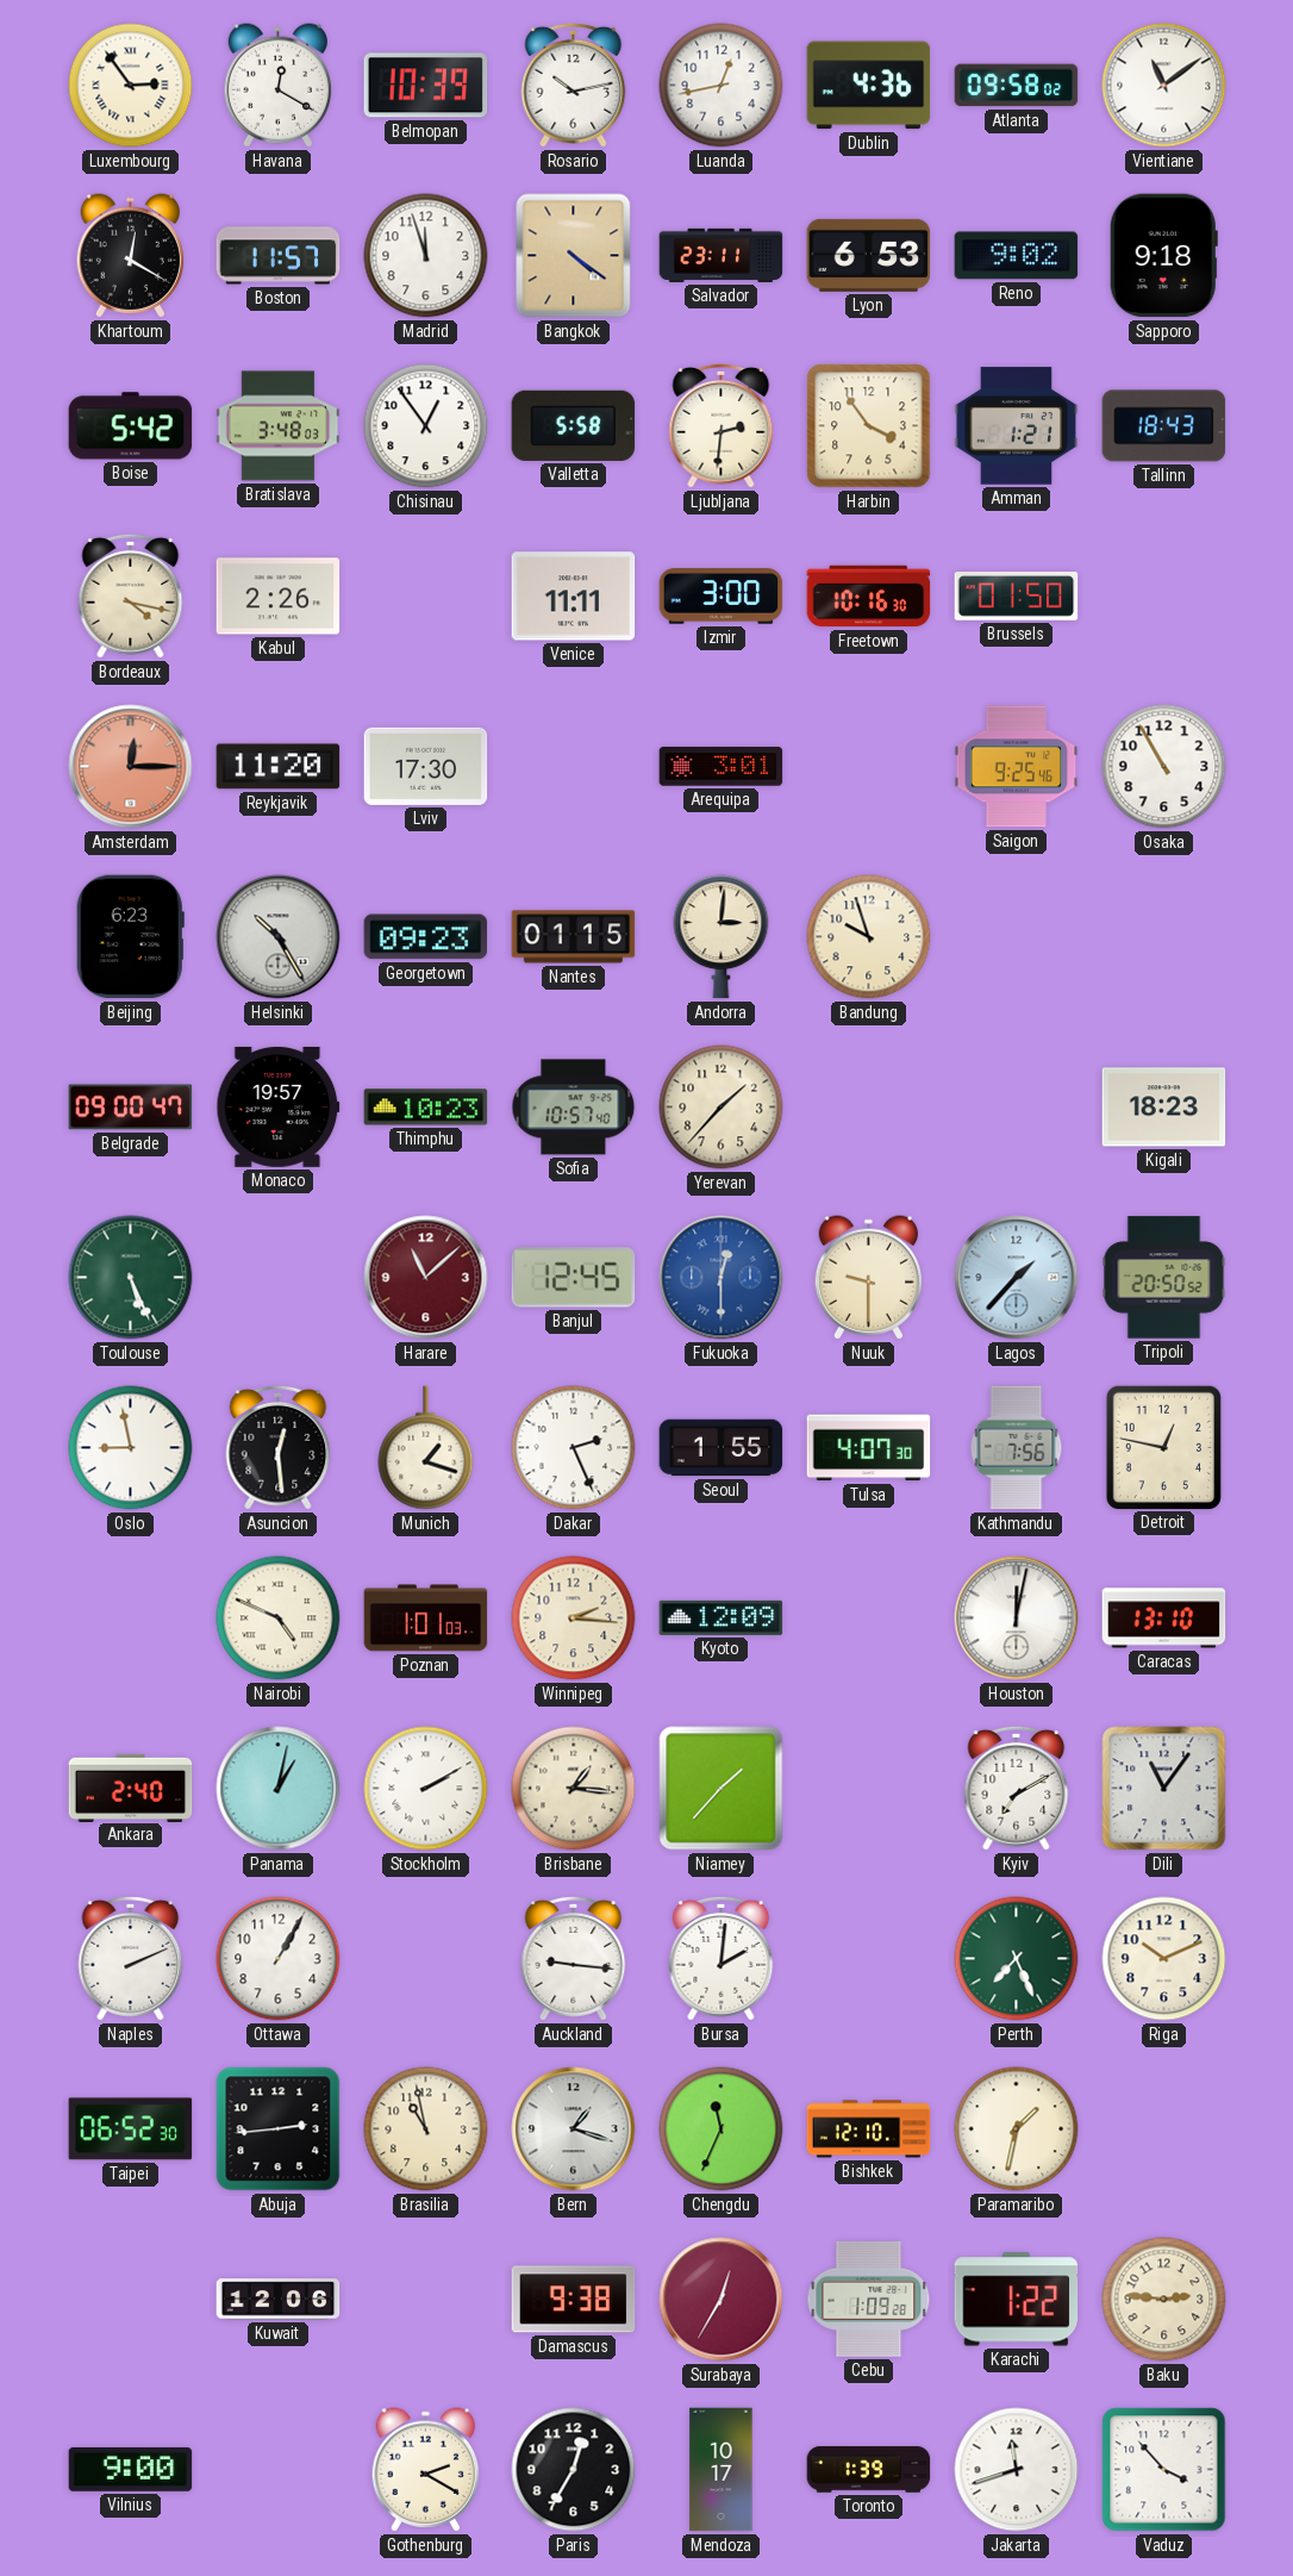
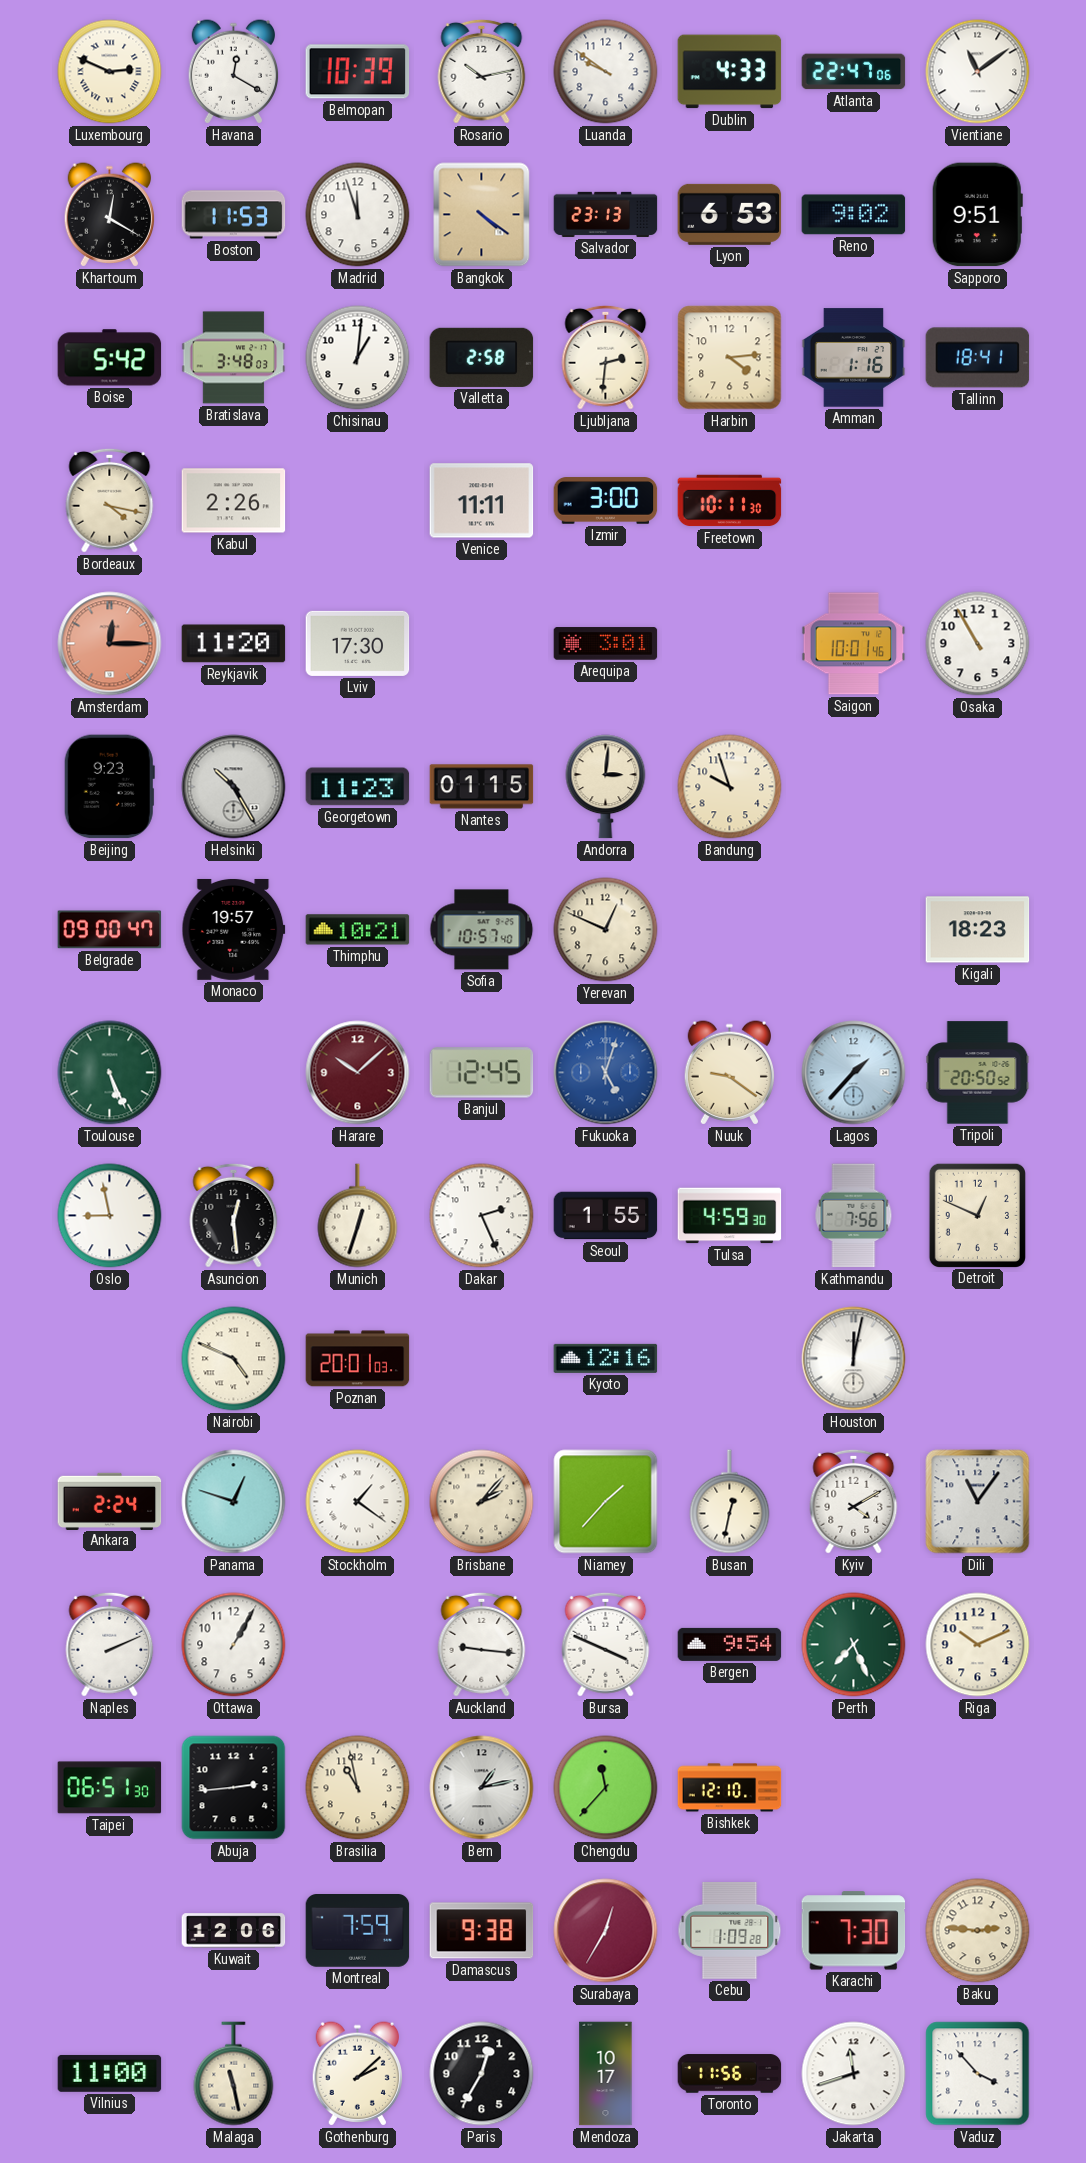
Luxembourg: 2:54 -> 2:49
Luanda: 12:43 -> 9:51
Dublin: 4:36 -> 4:33
Atlanta: 09:58 -> 22:47
Boston: 11:57 -> 11:53
Salvador: 23:11 -> 23:13
Sapporo: 9:18 -> 9:51
Chisinau: 12:54 -> 1:01
Valletta: 5:58 -> 2:58
Harbin: 3:54 -> 4:14
Amman: 1:21 -> 1:16
Tallinn: 18:43 -> 18:41
Freetown: 10:16 -> 10:11
Brussels: 01:50 -> none
Saigon: 9:25 -> 10:01
Beijing: 6:23 -> 9:23
Georgetown: 09:23 -> 11:23
Thimphu: 10:23 -> 10:21
Yerevan: 1:37 -> 12:49
Harare: 11:08 -> 10:08
Fukuoka: 12:30 -> 5:03
Nuuk: 9:30 -> 9:21
Munich: 1:18 -> 12:33
Tulsa: 4:07 -> 4:59
Detroit: 12:47 -> 12:49
Poznan: 1:01 -> 20:01
Winnipeg: 2:16 -> none
Kyoto: 12:09 -> 12:16
Caracas: 13:10 -> none
Ankara: 2:40 -> 2:24
Panama: 1:02 -> 12:48
Stockholm: 2:10 -> 1:21
Brisbane: 1:16 -> 2:07
Busan: none -> 12:32
Kyiv: 7:10 -> 4:10
Bursa: 2:01 -> 3:49
Bergen: none -> 9:54
Taipei: 06:52 -> 06:51
Bern: 1:18 -> 1:13
Chengdu: 11:34 -> 11:37
Paramaribo: 1:32 -> none
Montreal: none -> 7:59
Karachi: 1:22 -> 7:30
Vilnius: 9:00 -> 11:00
Malaga: none -> 11:28
Gothenburg: 2:20 -> 2:08
Toronto: 1:39 -> 11:56
